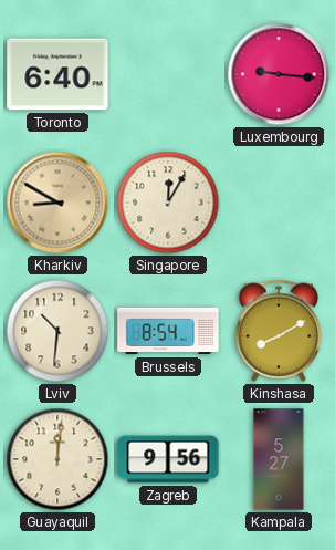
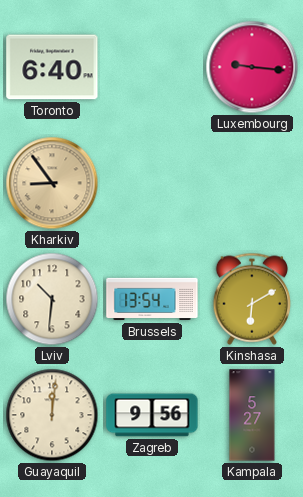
Kharkiv: 8:50 -> 8:54
Singapore: 12:05 -> none
Brussels: 8:54 -> 13:54
Kinshasa: 8:10 -> 6:10
